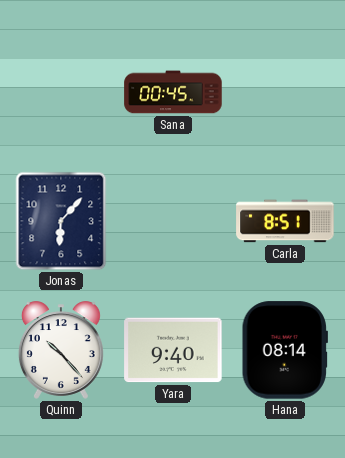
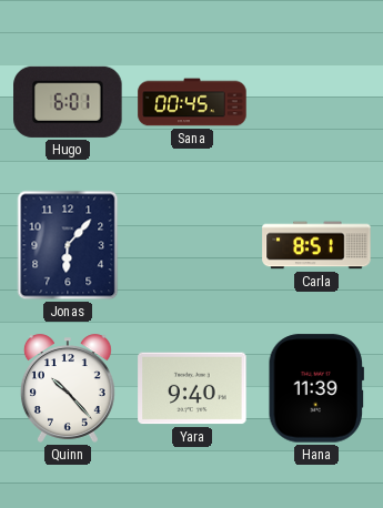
Hugo: none -> 6:01
Hana: 08:14 -> 11:39
